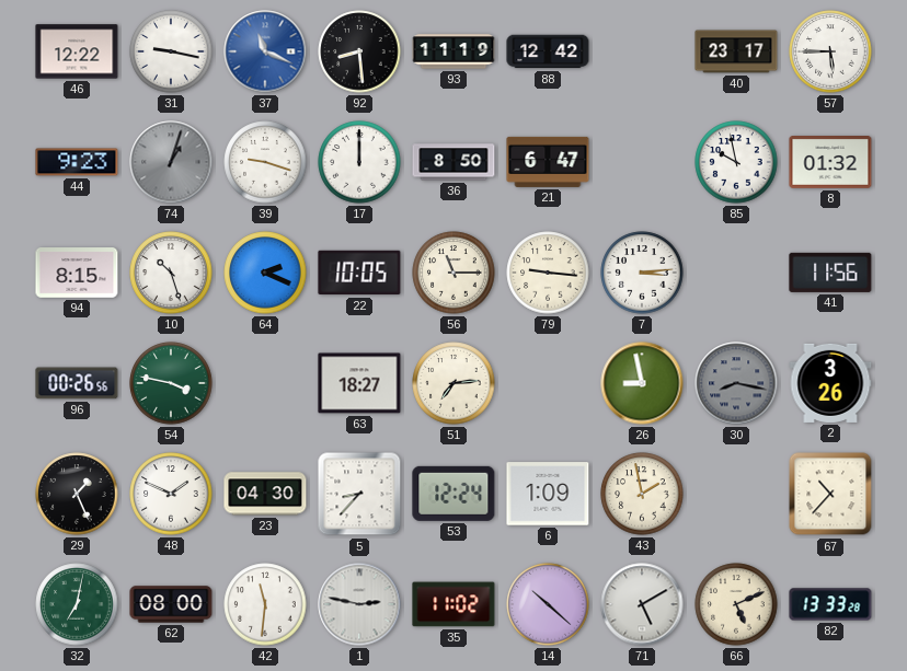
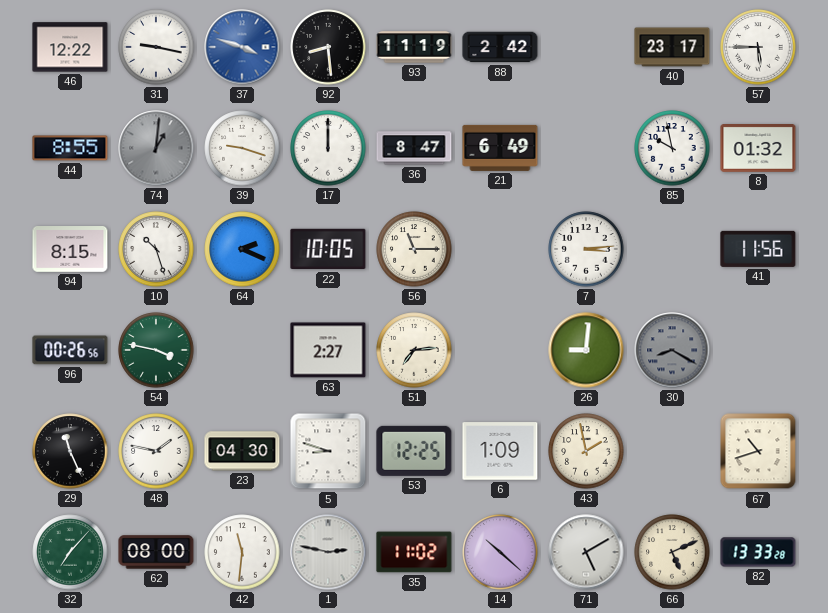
37: 11:19 -> 3:48
88: 12:42 -> 2:42
44: 9:23 -> 8:55
74: 1:03 -> 1:01
36: 8:50 -> 8:47
21: 6:47 -> 6:49
79: 9:16 -> none
63: 18:27 -> 2:27
26: 8:58 -> 9:01
30: 8:17 -> 8:20
2: 3:26 -> none
29: 1:26 -> 11:26
48: 1:49 -> 1:47
5: 8:37 -> 8:48
53: 12:24 -> 12:25
67: 10:37 -> 10:42
32: 7:02 -> 7:07
